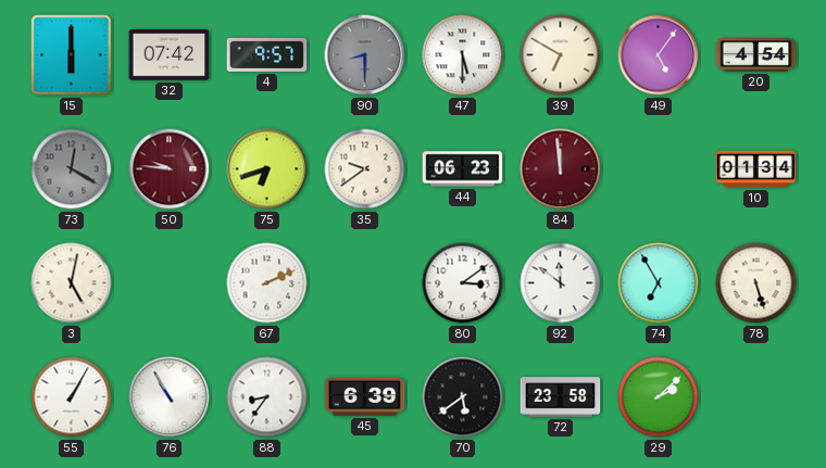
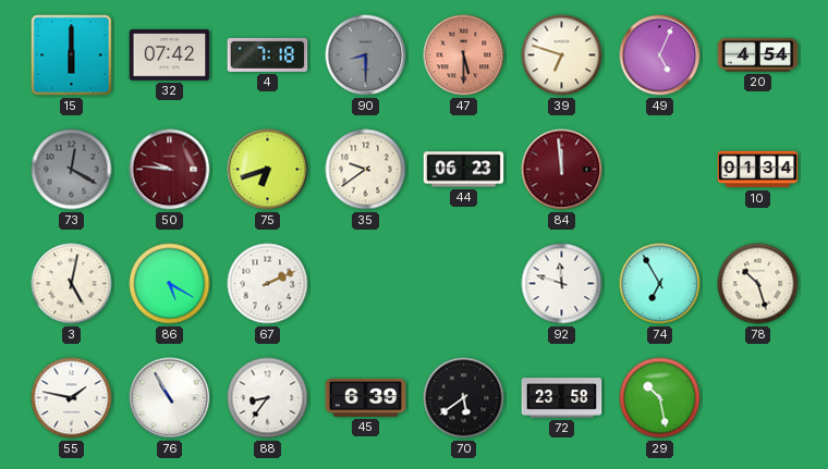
4: 9:57 -> 7:18
47 dial: white -> salmon
39: 6:50 -> 6:48
49: 5:06 -> 5:04
86: none -> 5:20
80: 3:09 -> none
92: 11:51 -> 11:48
78: 5:27 -> 10:27
55: 1:05 -> 1:47
29: 2:08 -> 10:28
